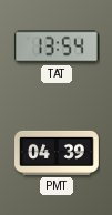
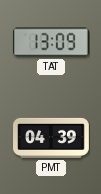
TAT: 13:54 -> 13:09
